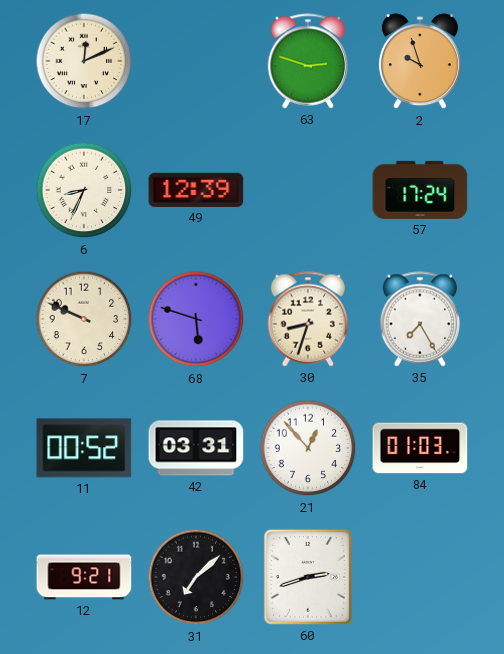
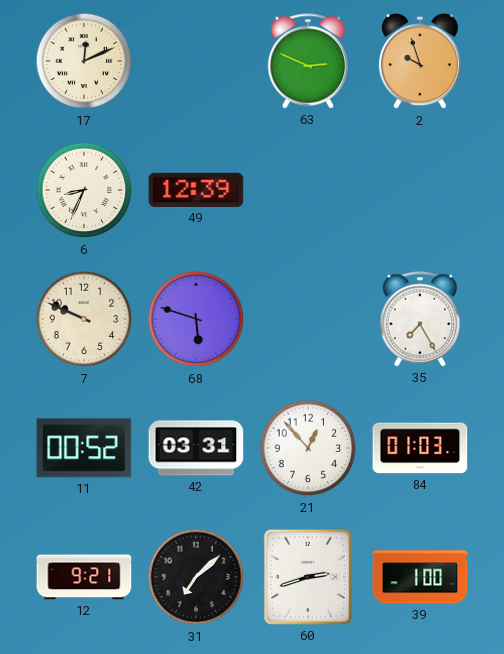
63: 2:48 -> 2:49
57: 17:24 -> none
30: 8:33 -> none
39: none -> 1:00
